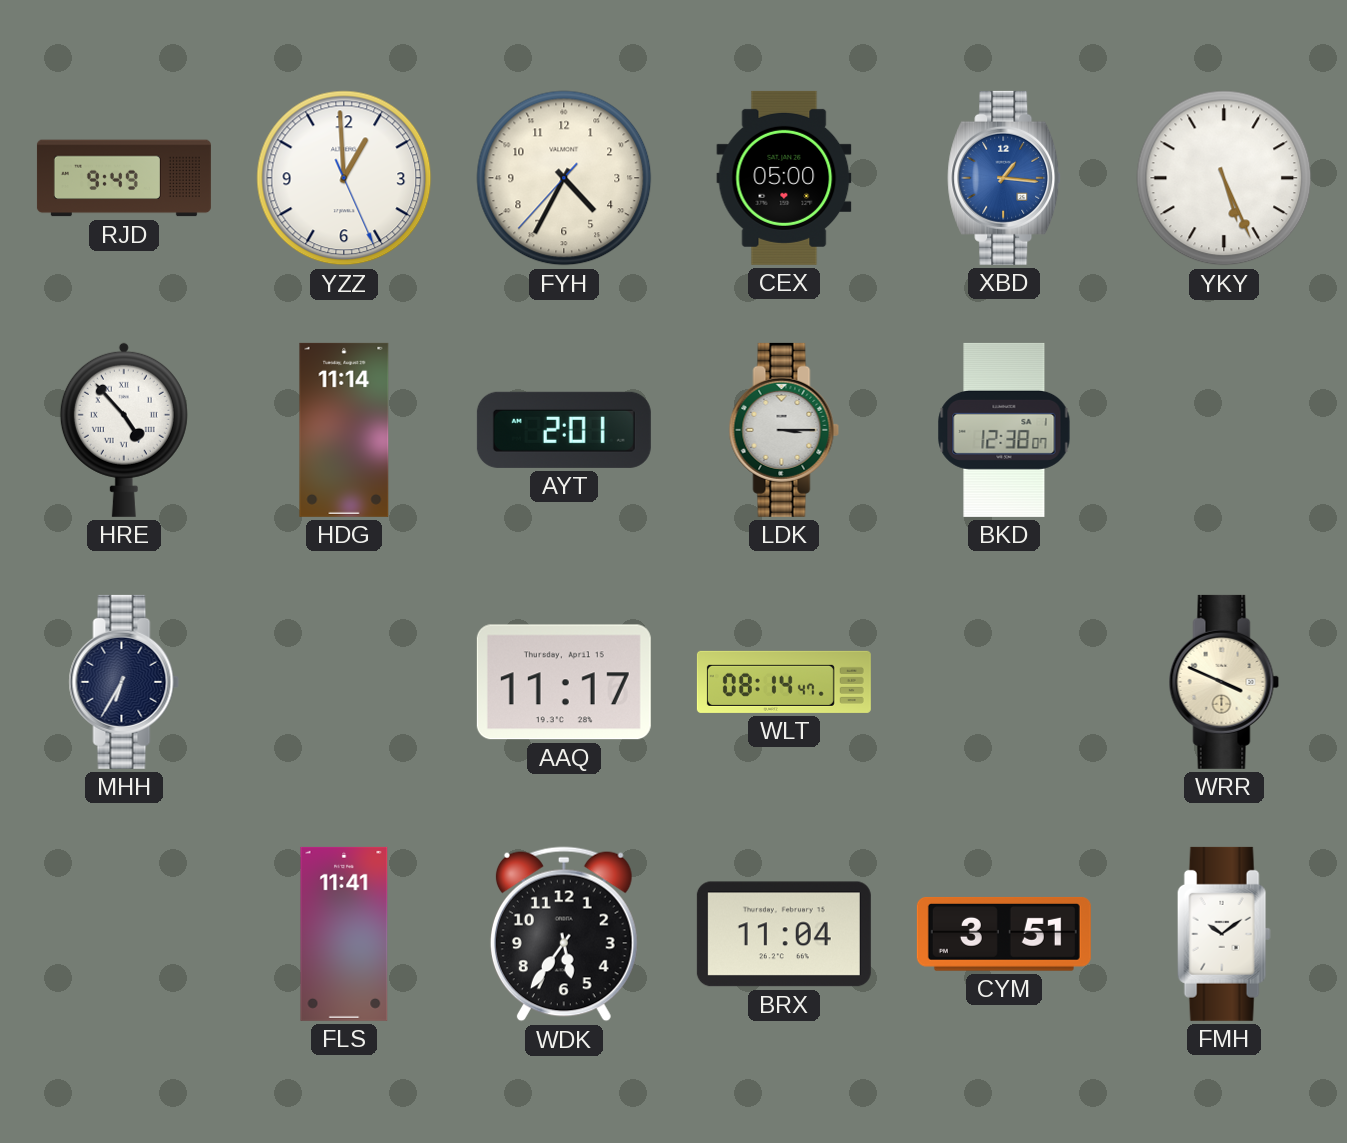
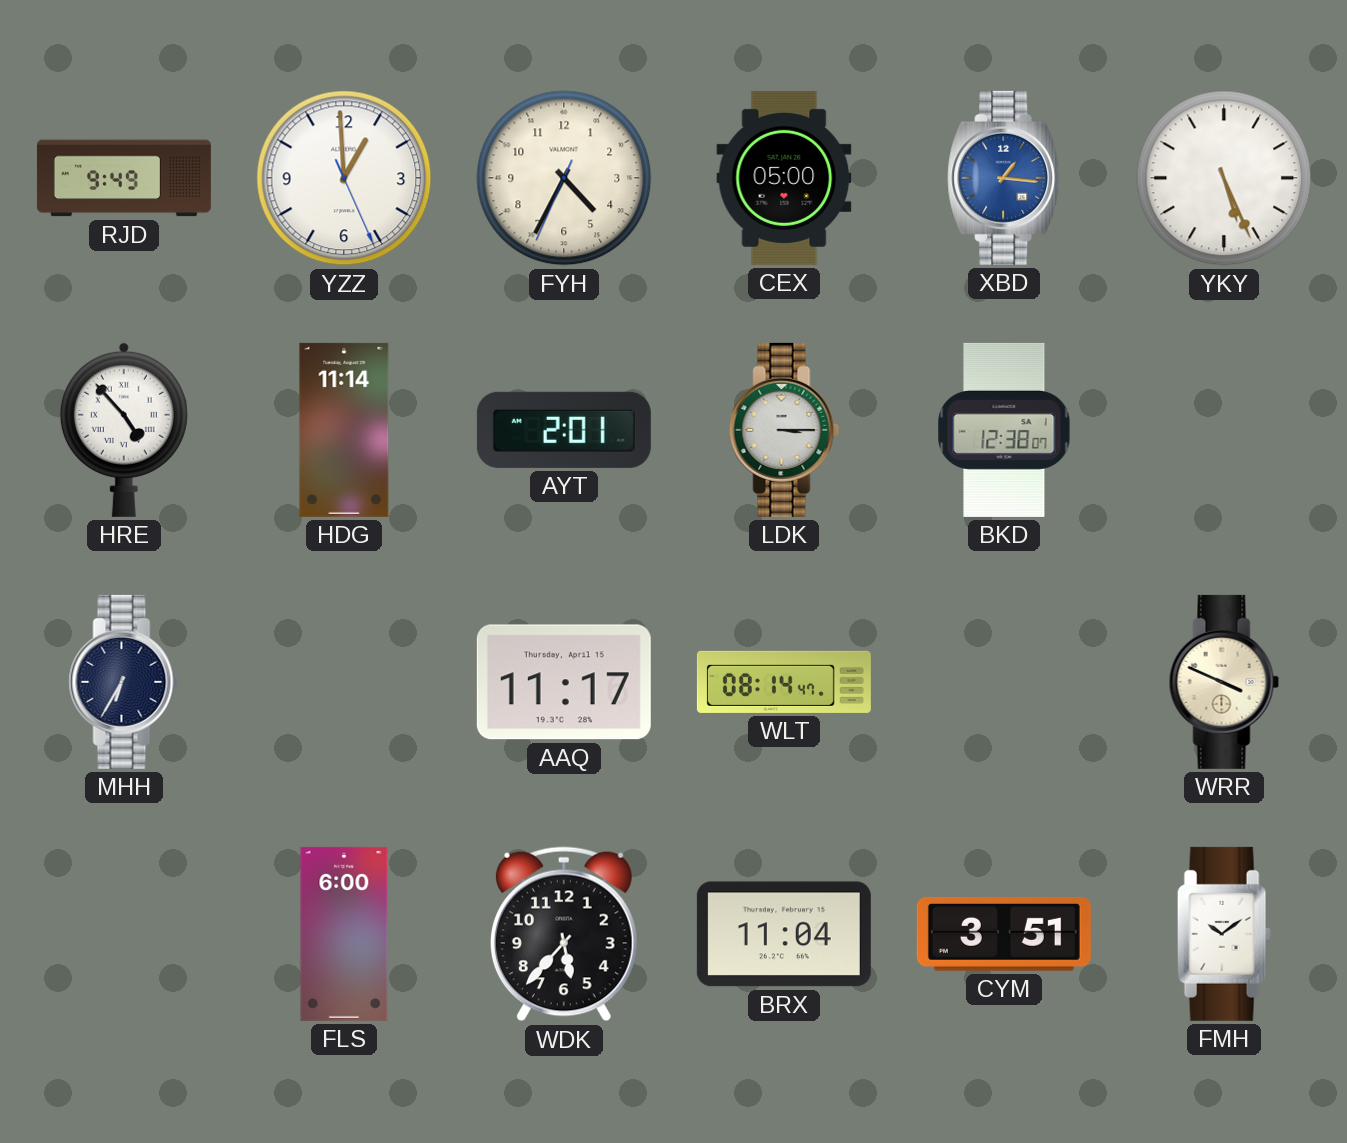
FYH: 4:34:37 -> 4:34:34
FLS: 11:41 -> 6:00
WDK: 5:36 -> 5:37
